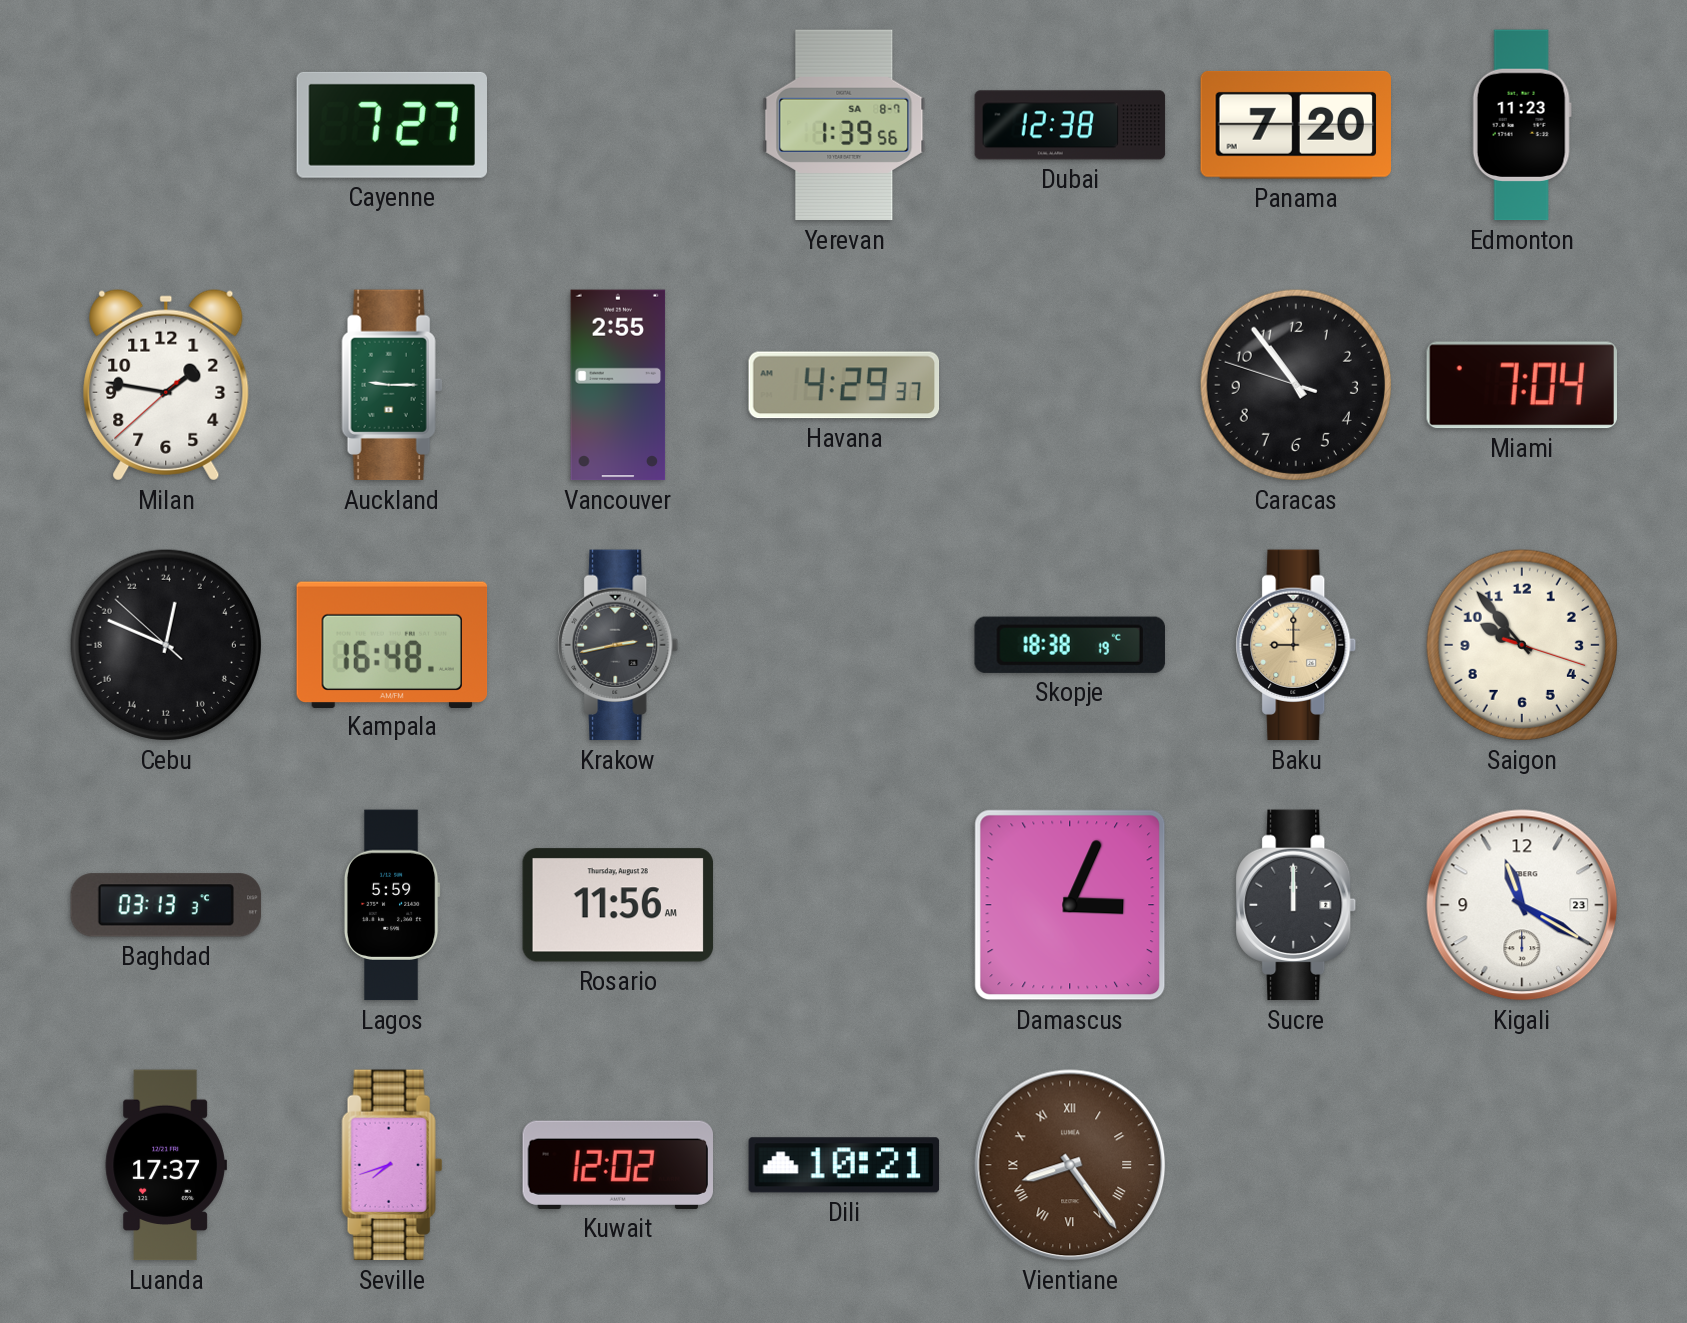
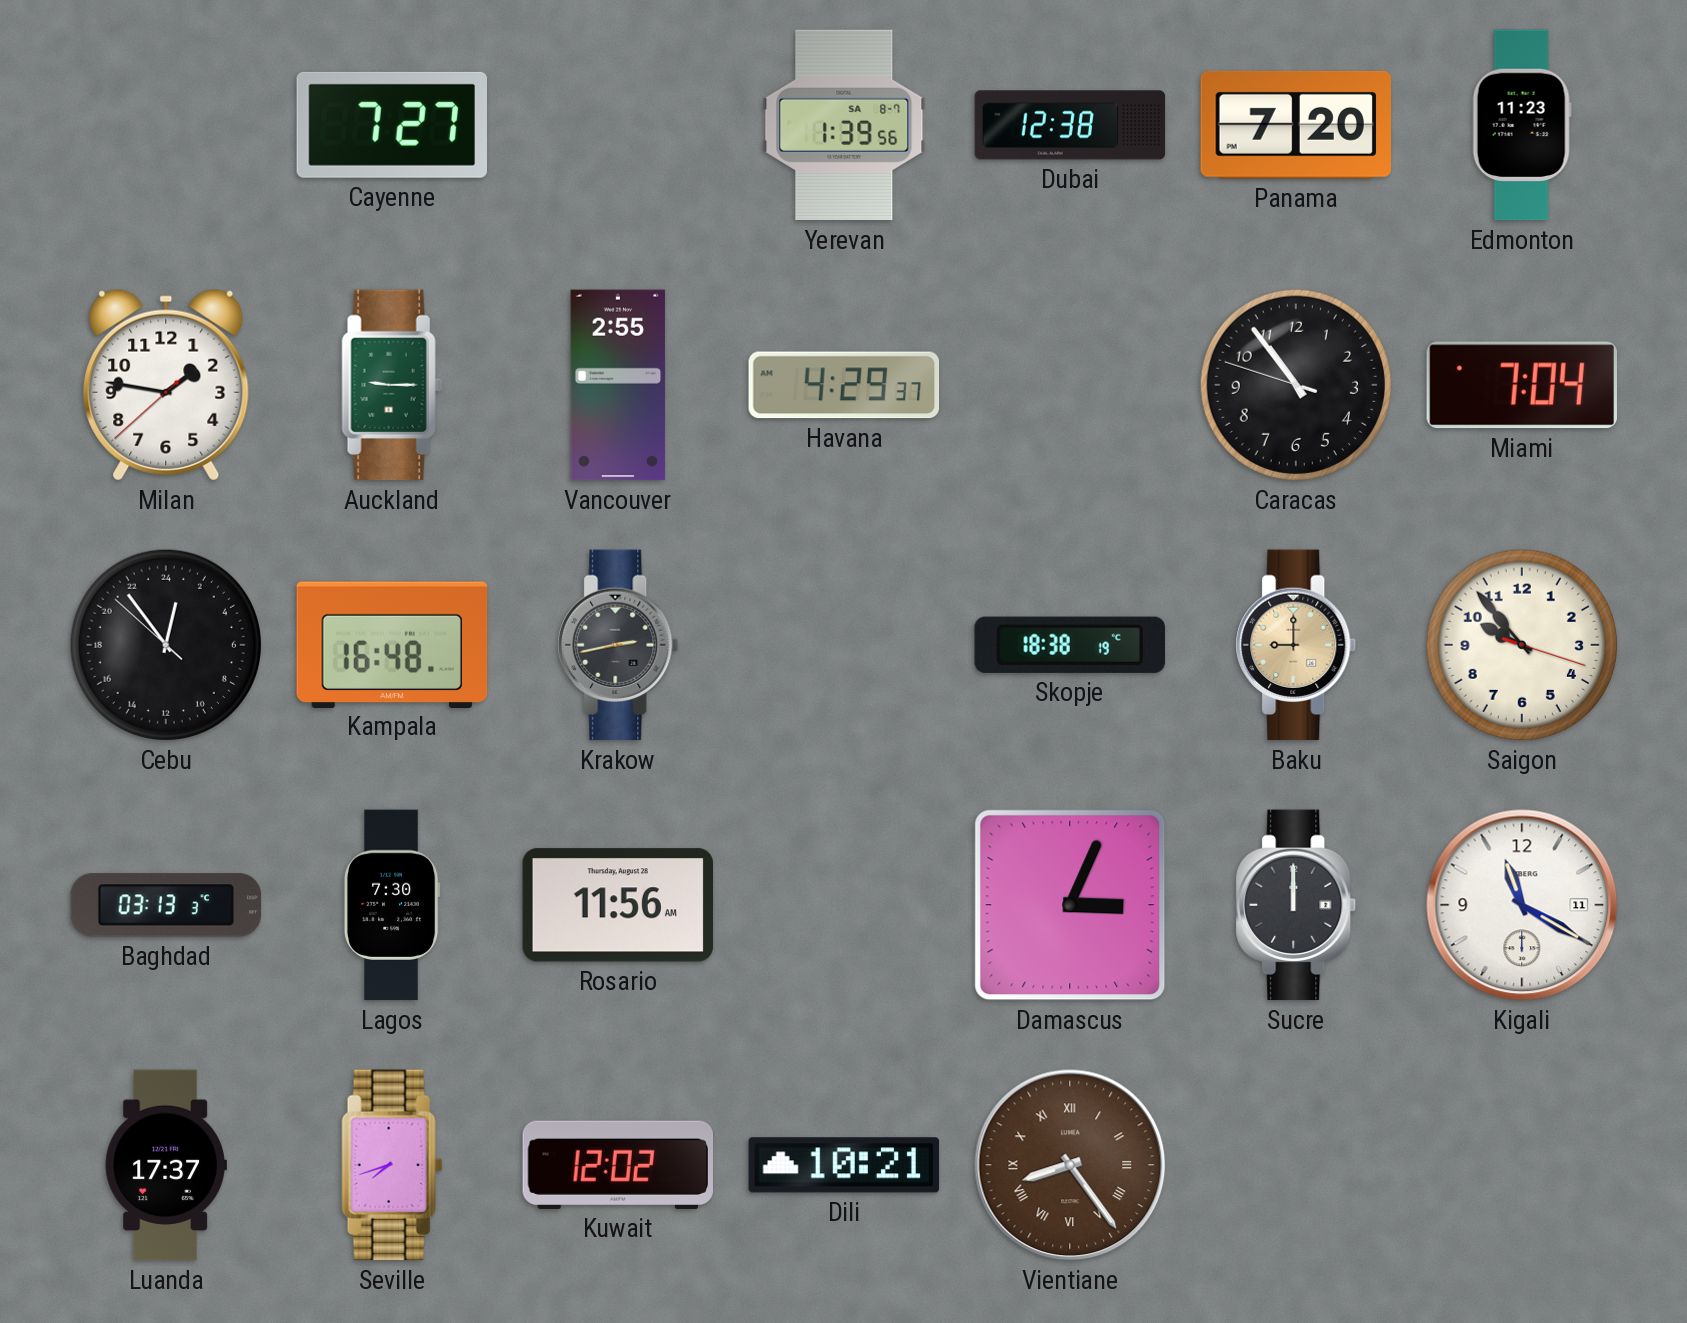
Cebu: 0:48 -> 0:53
Lagos: 5:59 -> 7:30
Kigali date: 23 -> 11
